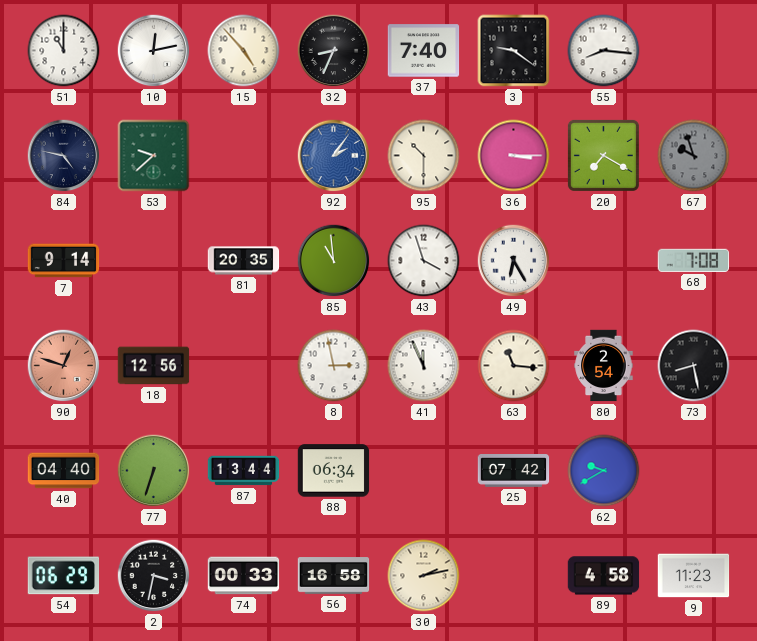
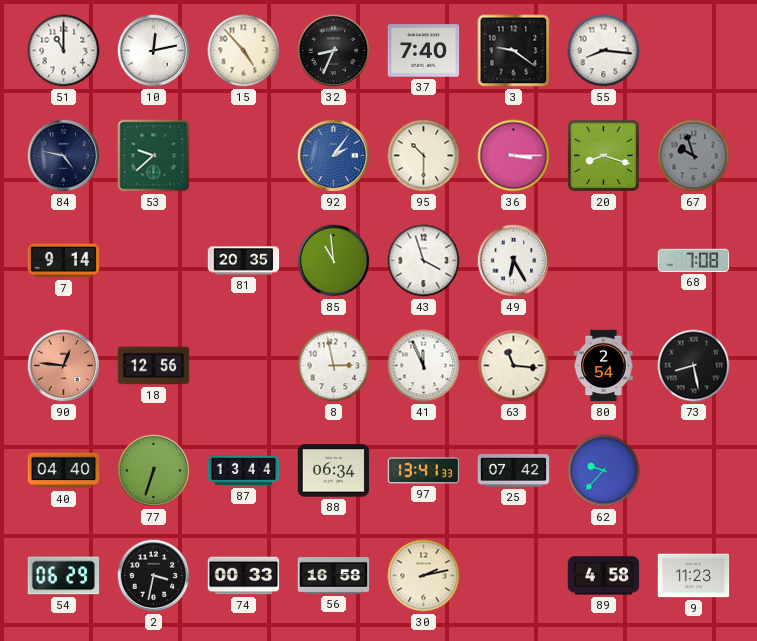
20: 7:20 -> 8:18
90: 12:48 -> 12:46
97: none -> 13:41
62: 9:40 -> 9:37
